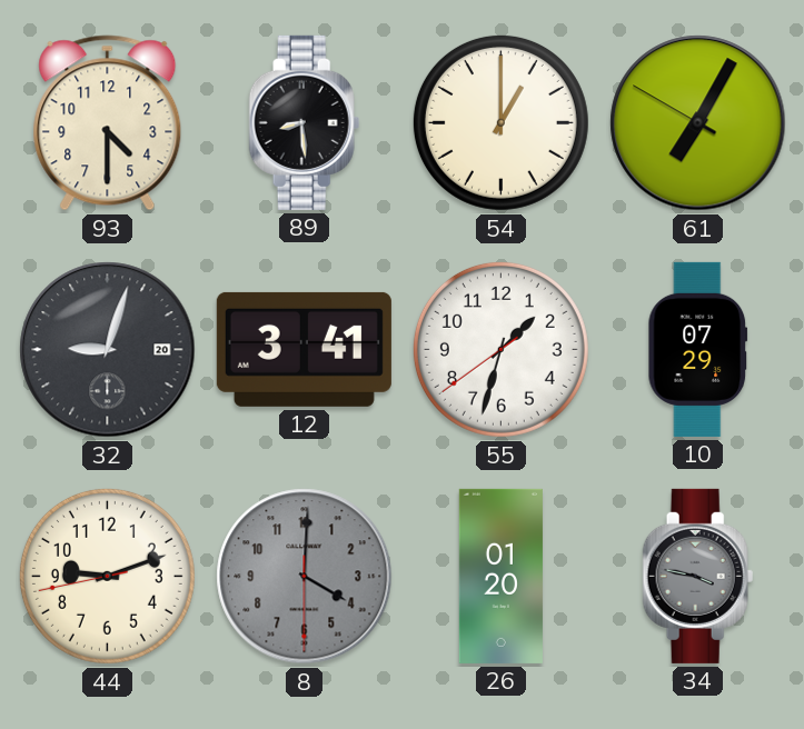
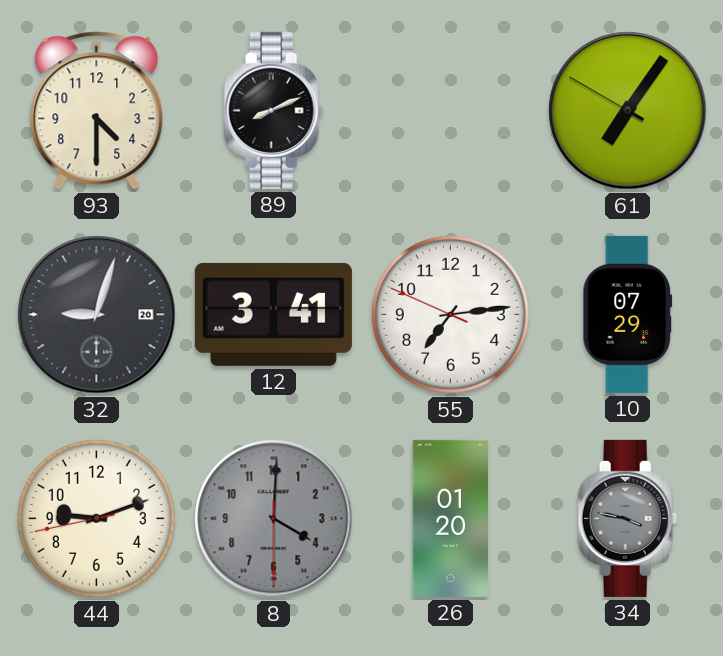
89: 8:29 -> 8:11
54: 1:00 -> none
61: 7:04 -> 7:05
55: 1:32 -> 7:13
